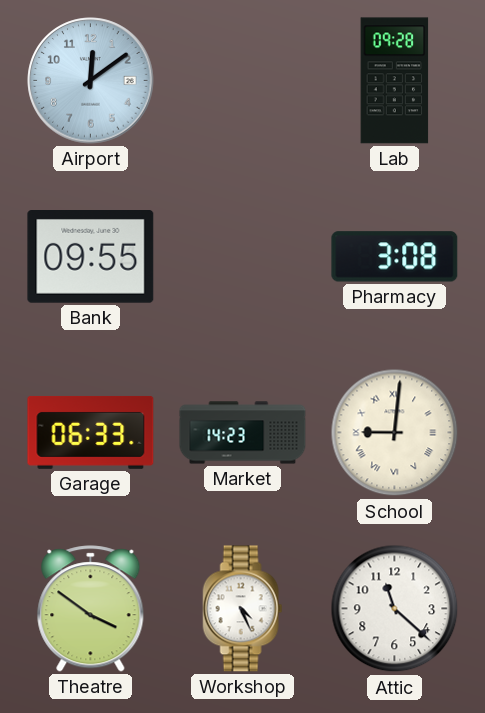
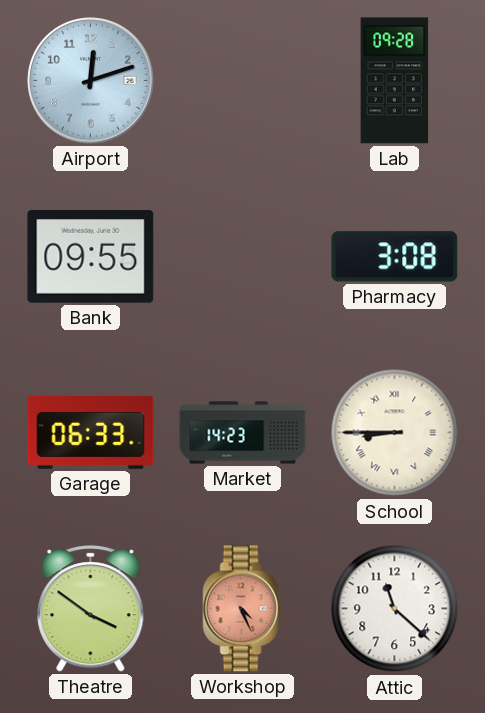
Airport: 12:09 -> 12:12
School: 9:01 -> 8:45
Workshop dial: white -> salmon
